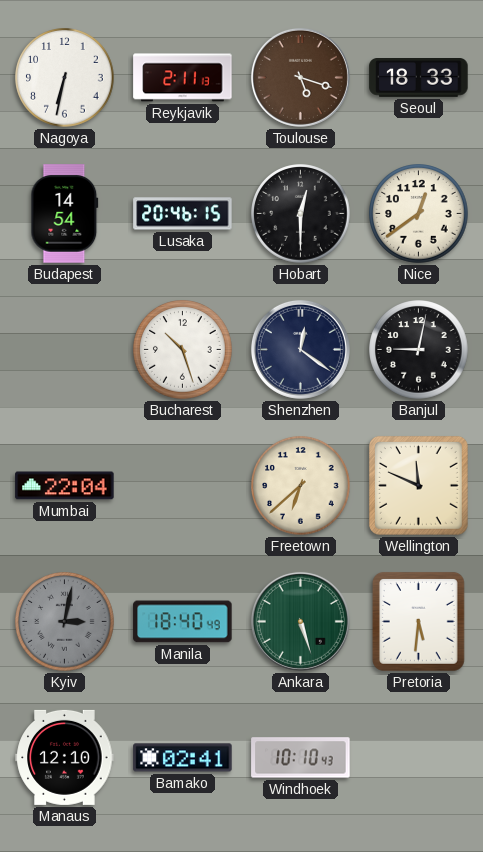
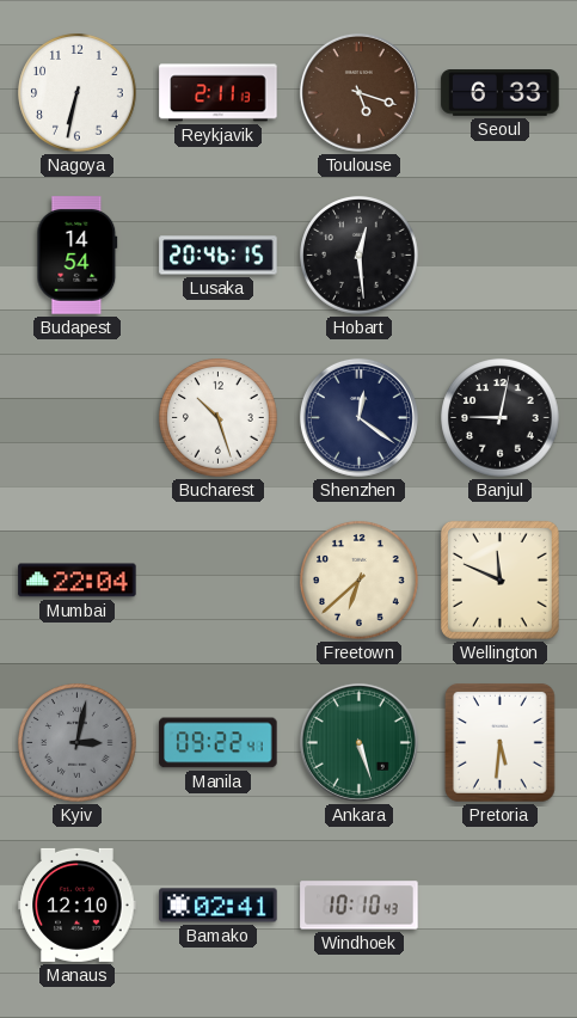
Seoul: 18:33 -> 6:33
Hobart: 12:30 -> 12:29
Nice: 12:39 -> none
Manila: 18:40 -> 09:22
